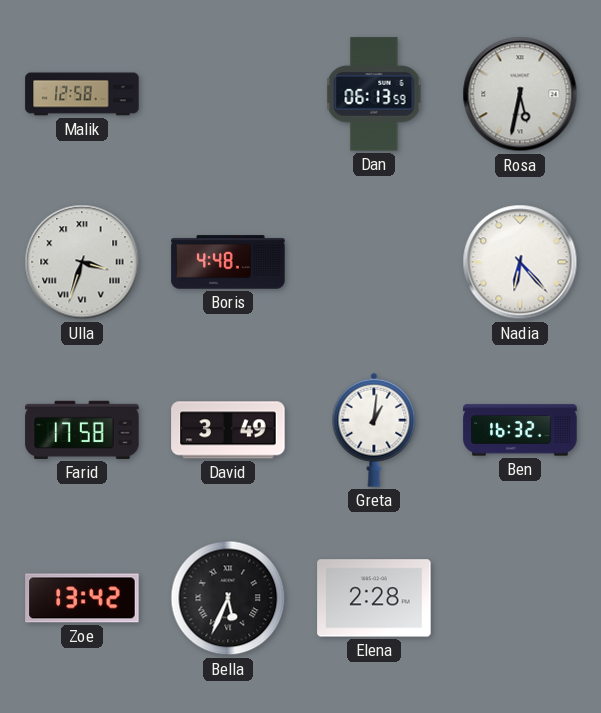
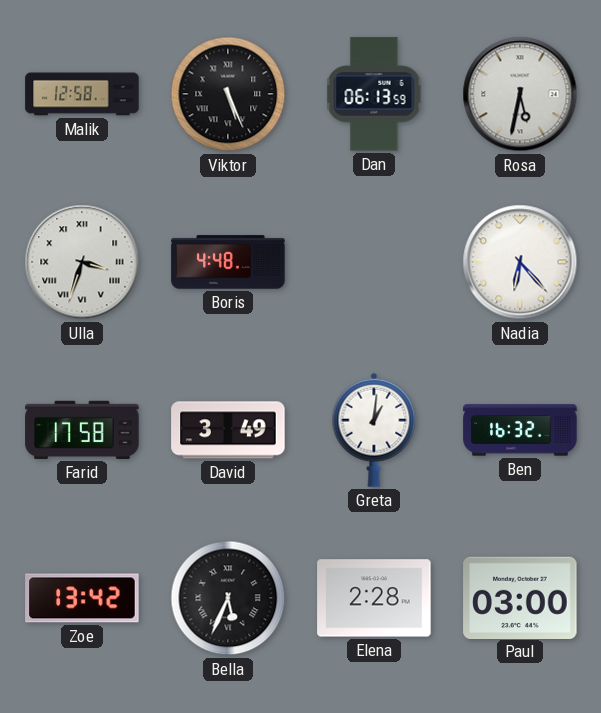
Viktor: none -> 5:26
Paul: none -> 03:00
